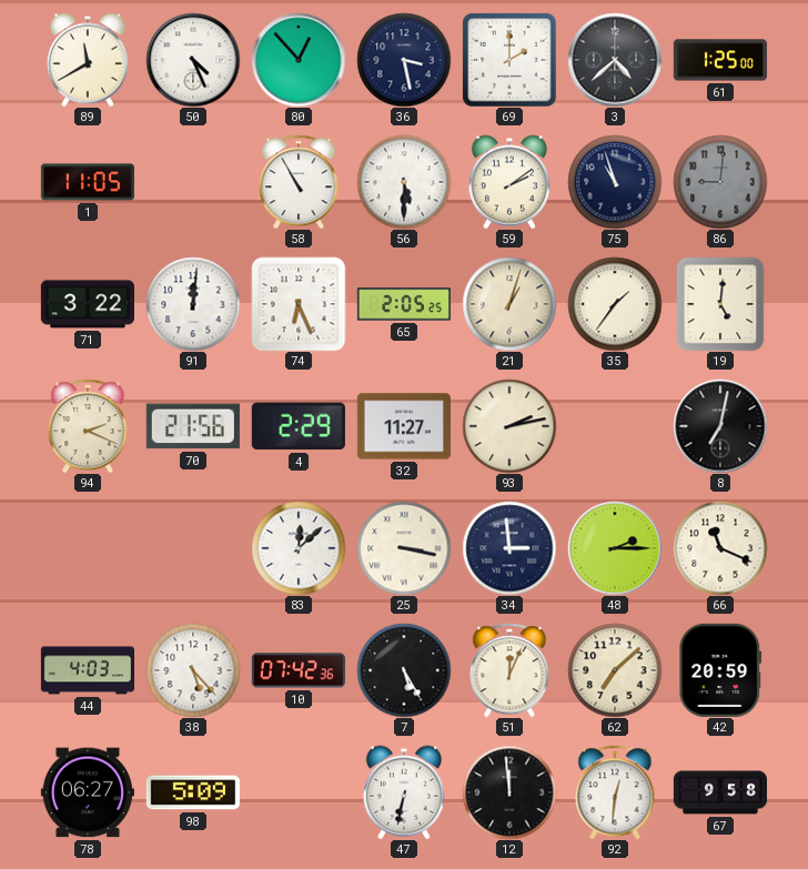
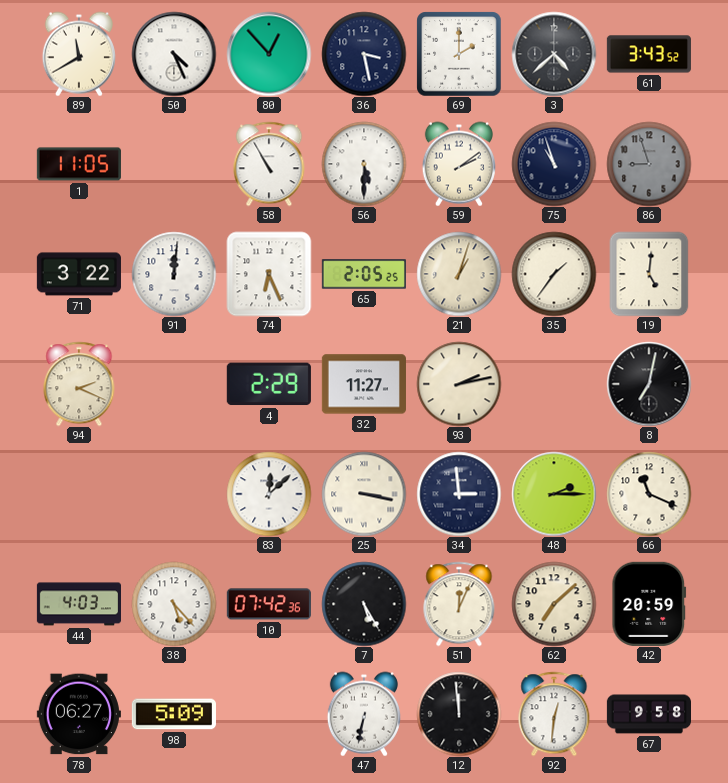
61: 1:25 -> 3:43
86: 9:01 -> 8:57
70: 21:56 -> none
